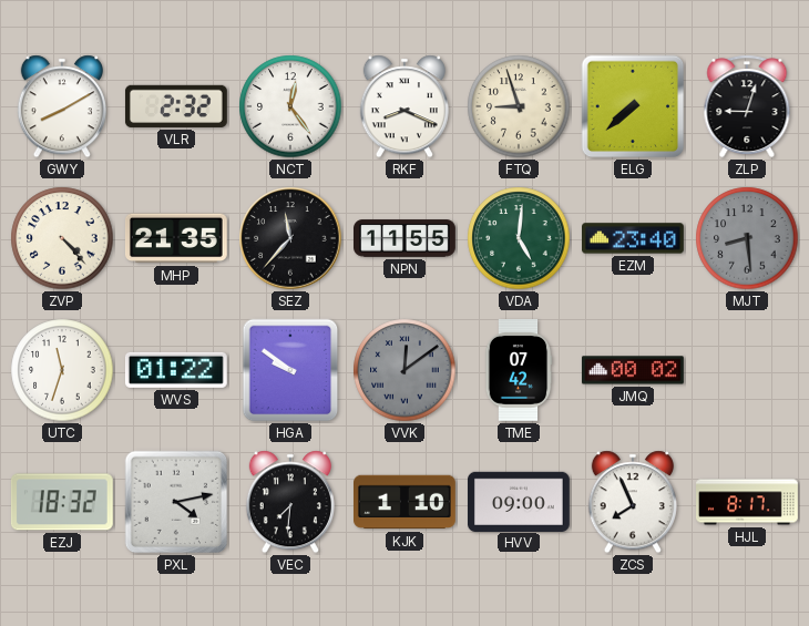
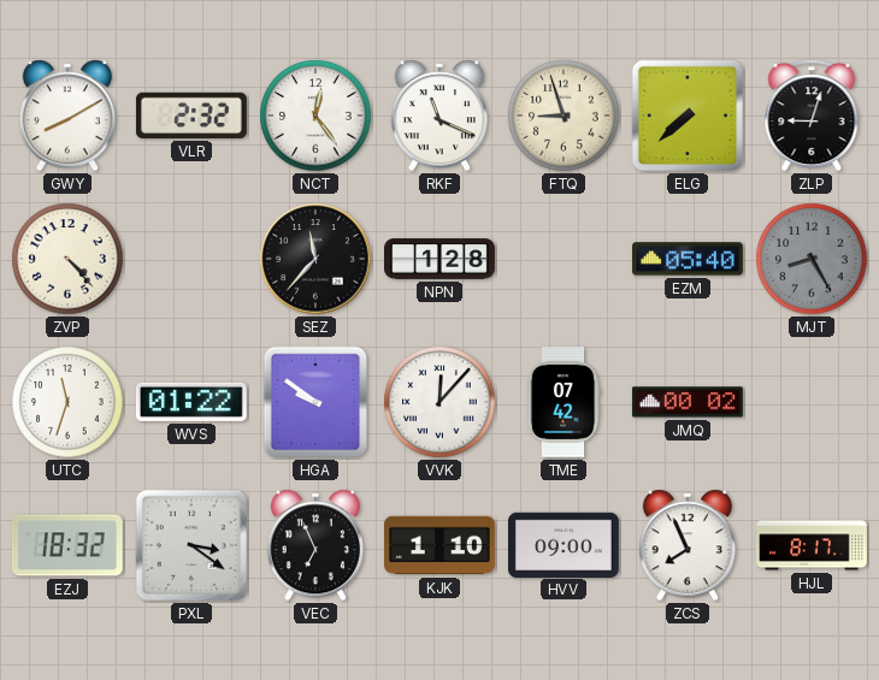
RKF: 8:19 -> 11:19
MHP: 21:35 -> none
NPN: 11:55 -> 1:28
VDA: 5:01 -> none
EZM: 23:40 -> 05:40
MJT: 8:29 -> 8:25
VVK: 12:09 -> 12:07
VVK dial: grey -> white
PXL: 4:13 -> 3:21
VEC: 7:31 -> 6:56
